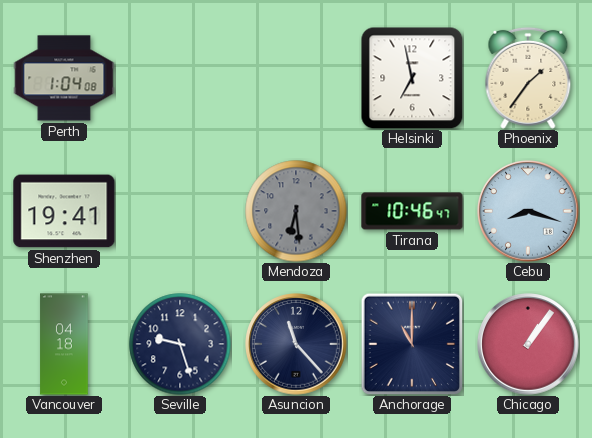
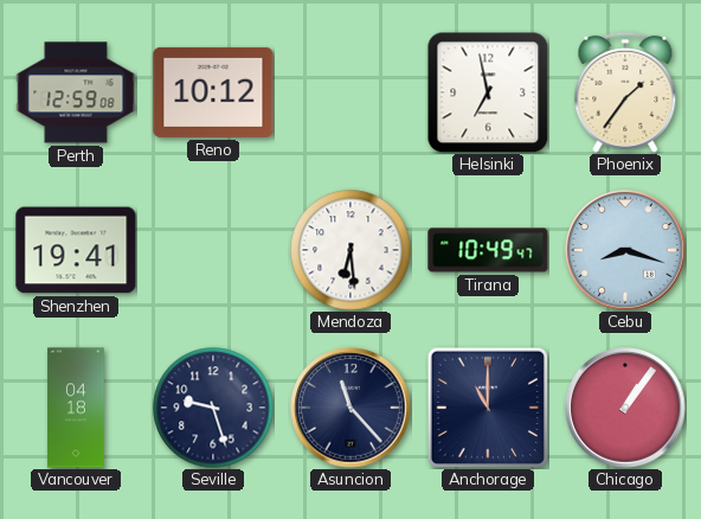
Perth: 1:04 -> 12:59
Reno: none -> 10:12
Mendoza dial: grey -> white
Tirana: 10:46 -> 10:49
